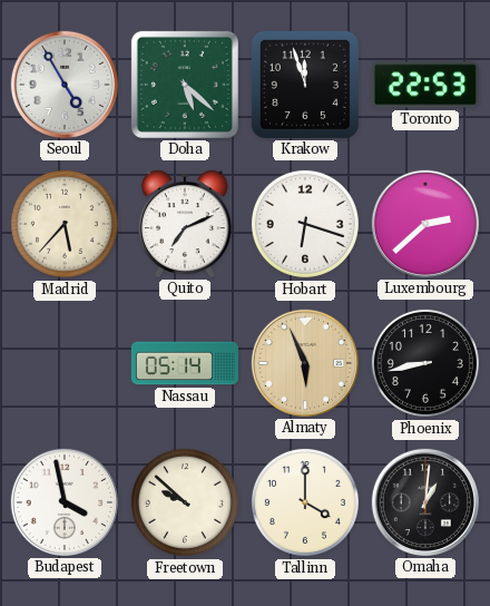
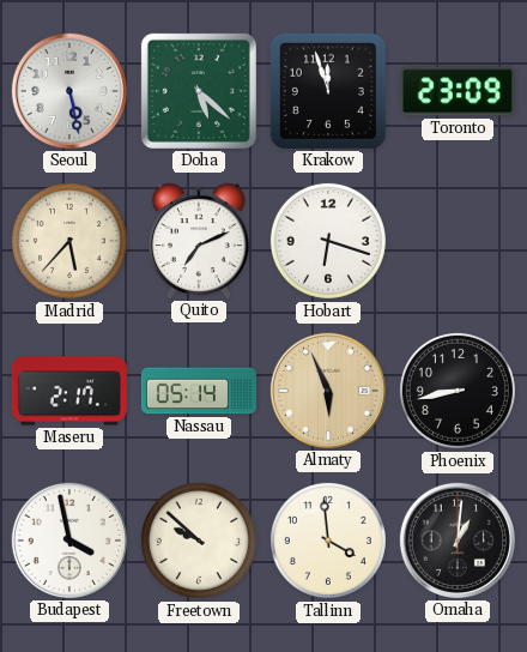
Seoul: 4:55 -> 5:28
Toronto: 22:53 -> 23:09
Luxembourg: 2:38 -> none
Maseru: none -> 2:17
Tallinn: 4:00 -> 3:59
